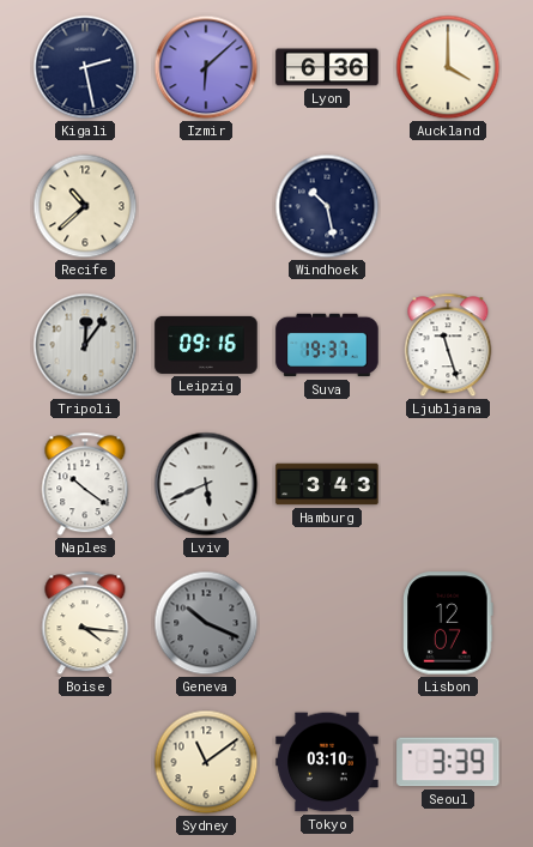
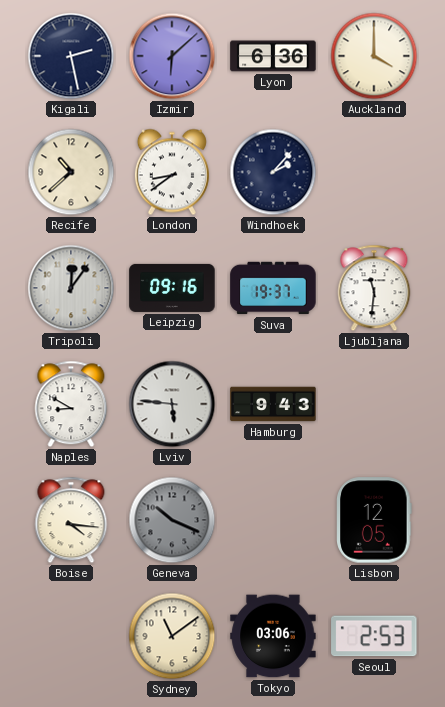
London: none -> 8:39
Windhoek: 10:28 -> 2:07
Ljubljana: 11:27 -> 11:31
Naples: 10:21 -> 8:50
Lviv: 5:41 -> 5:46
Hamburg: 3:43 -> 9:43
Lisbon: 12:07 -> 12:05
Tokyo: 03:10 -> 03:06
Seoul: 3:39 -> 2:53
